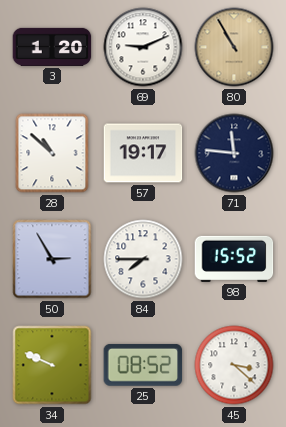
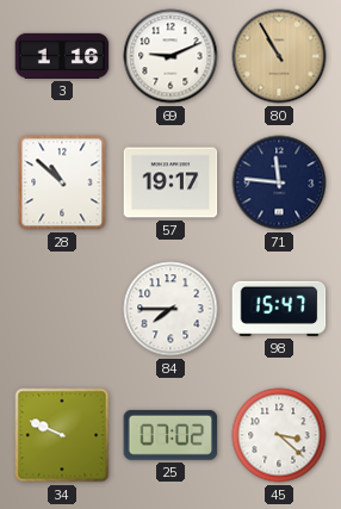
3: 1:20 -> 1:16
50: 2:55 -> none
98: 15:52 -> 15:47
25: 08:52 -> 07:02
